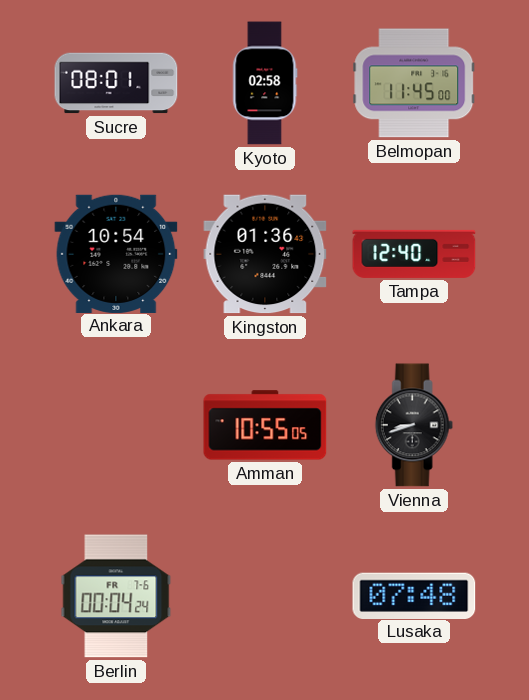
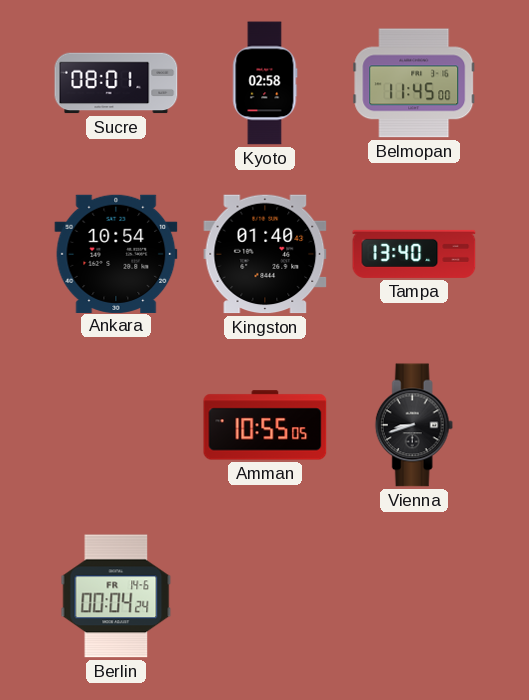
Kingston: 01:36 -> 01:40
Tampa: 12:40 -> 13:40
Berlin date: FR 7-6 -> FR 14-6
Lusaka: 07:48 -> none
